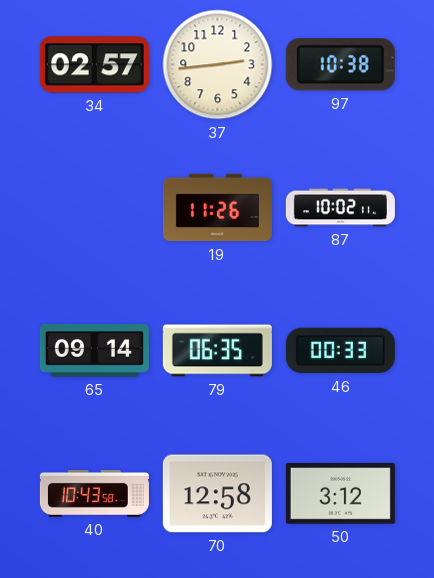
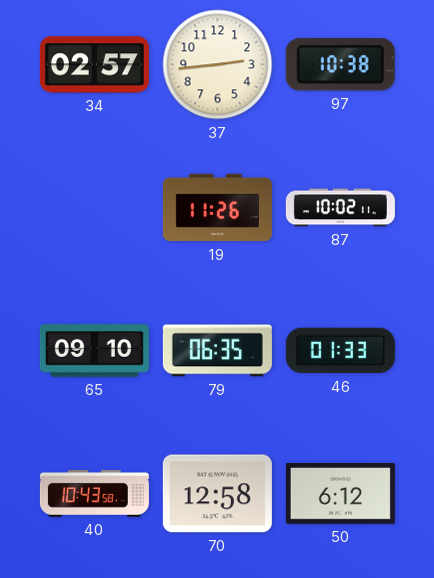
65: 09:14 -> 09:10
46: 00:33 -> 01:33
50: 3:12 -> 6:12
